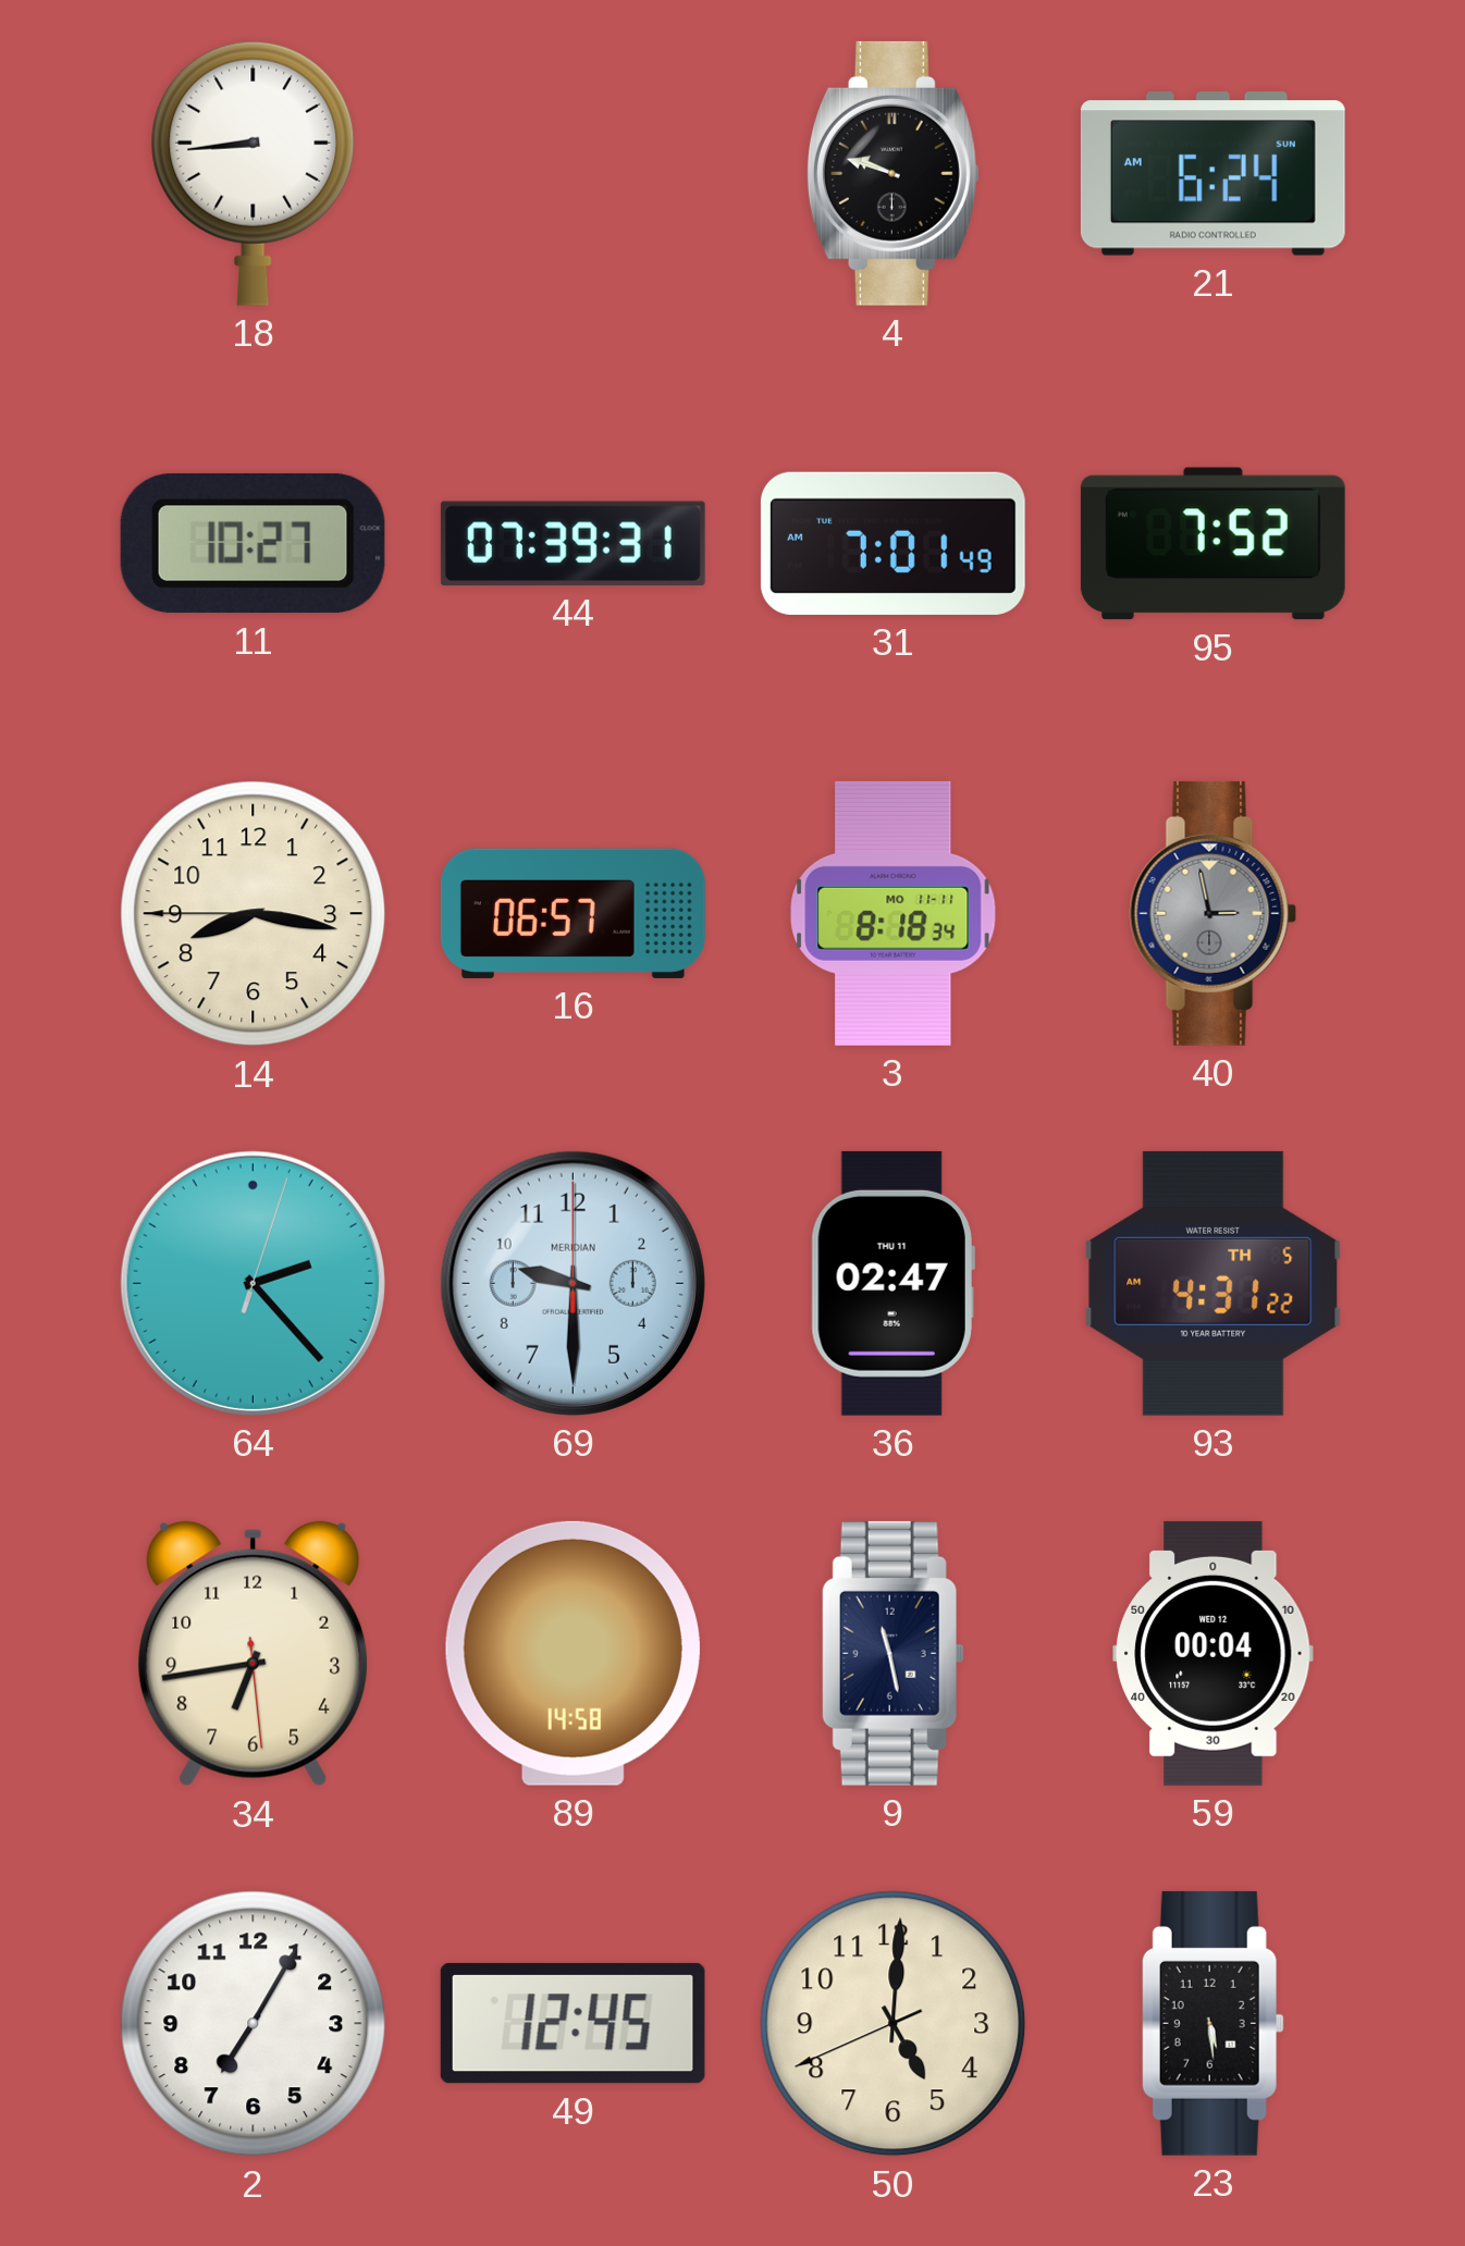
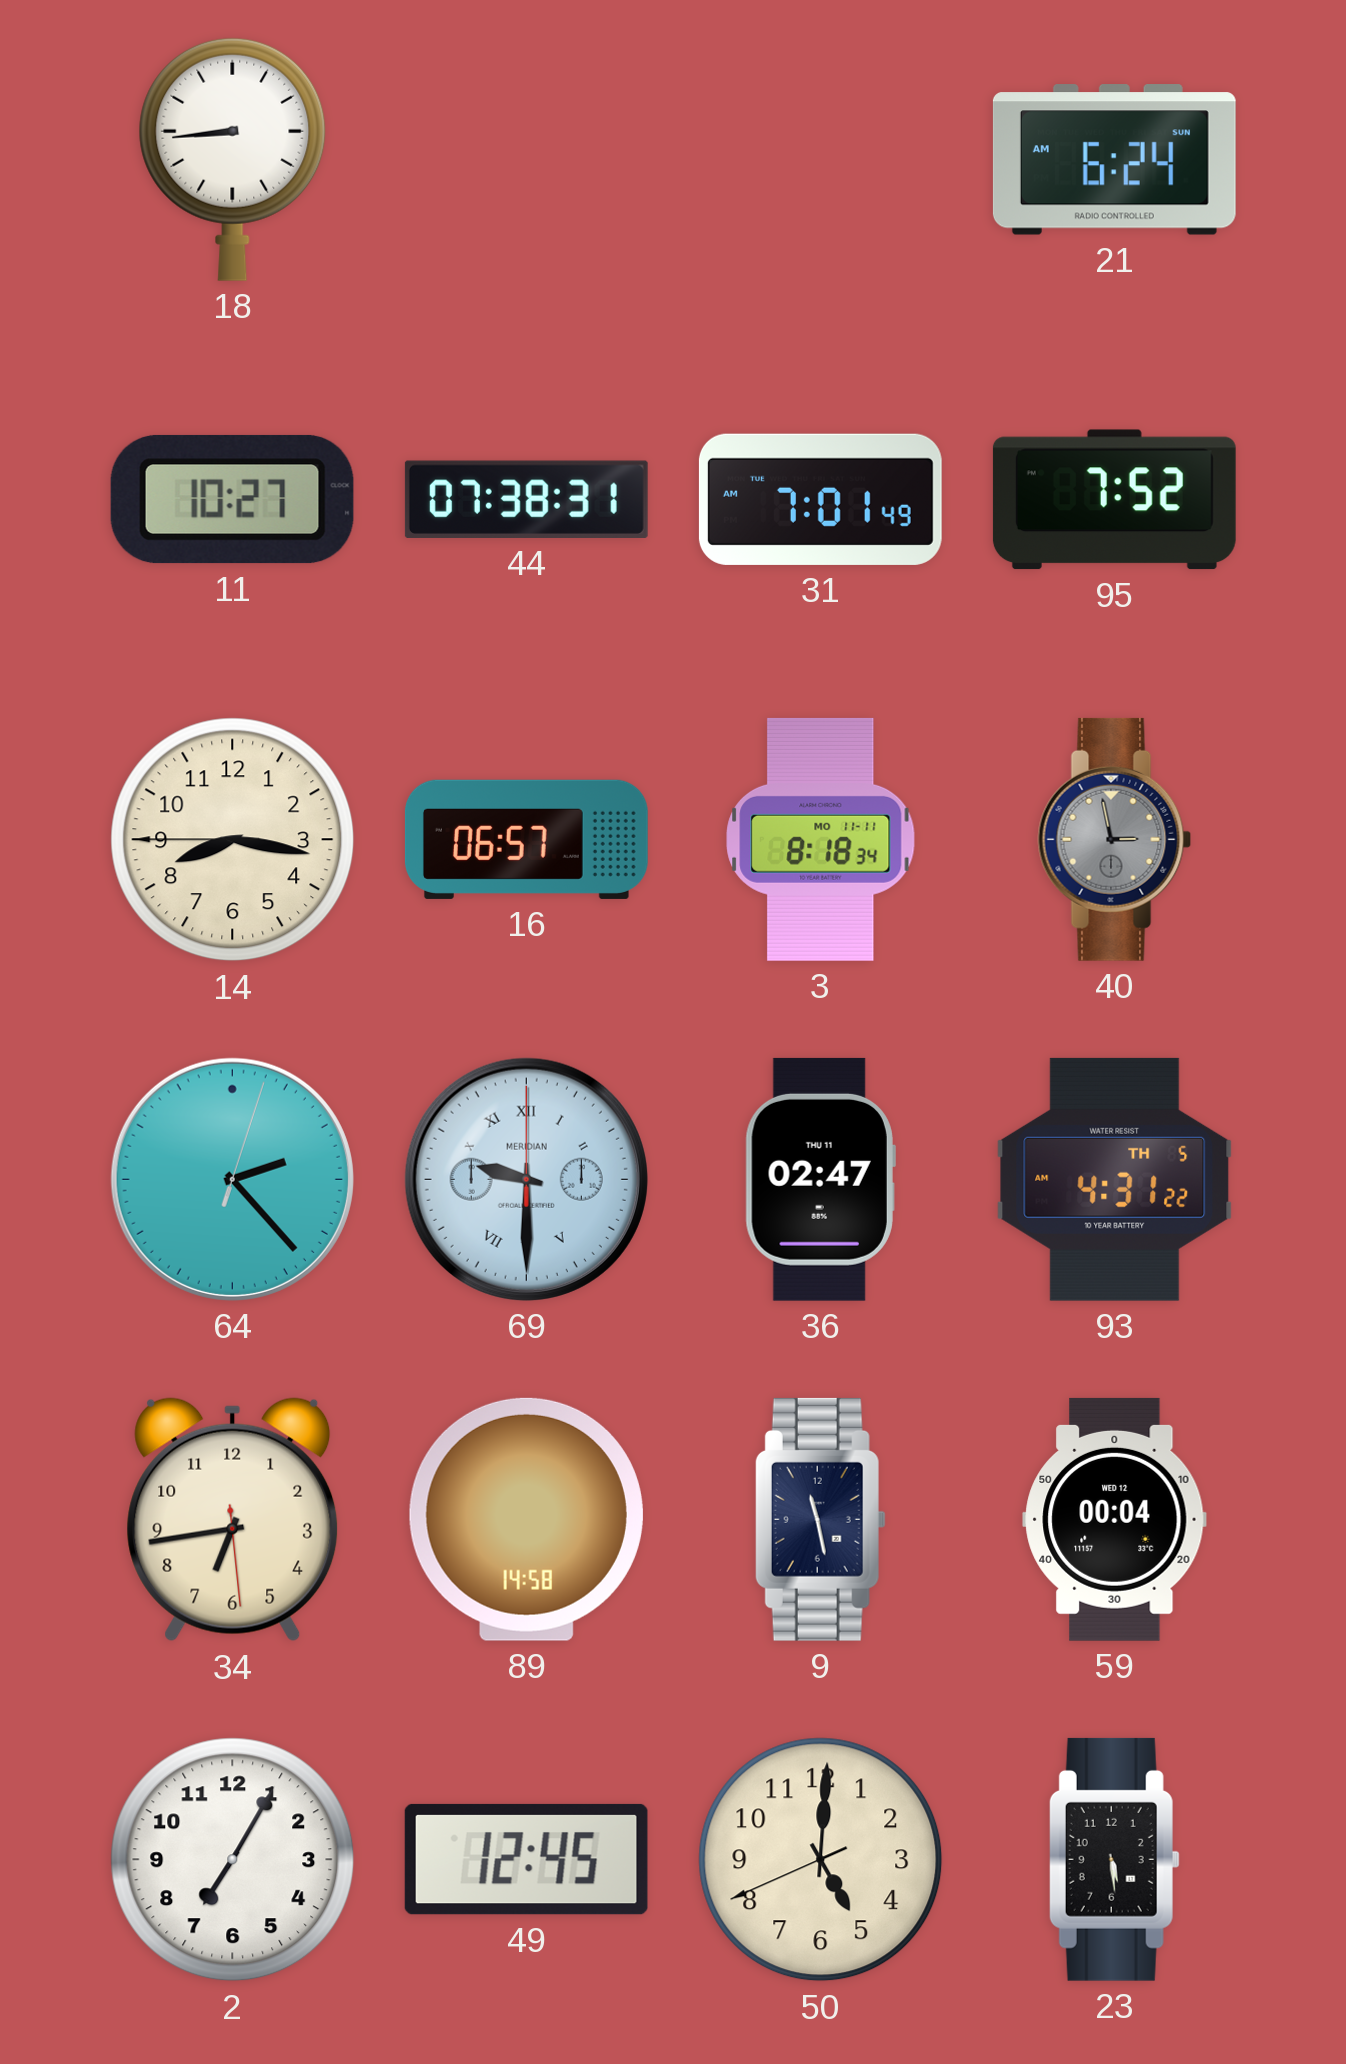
4: 9:48 -> none
44: 07:39 -> 07:38
69 numerals: Arabic -> Roman
